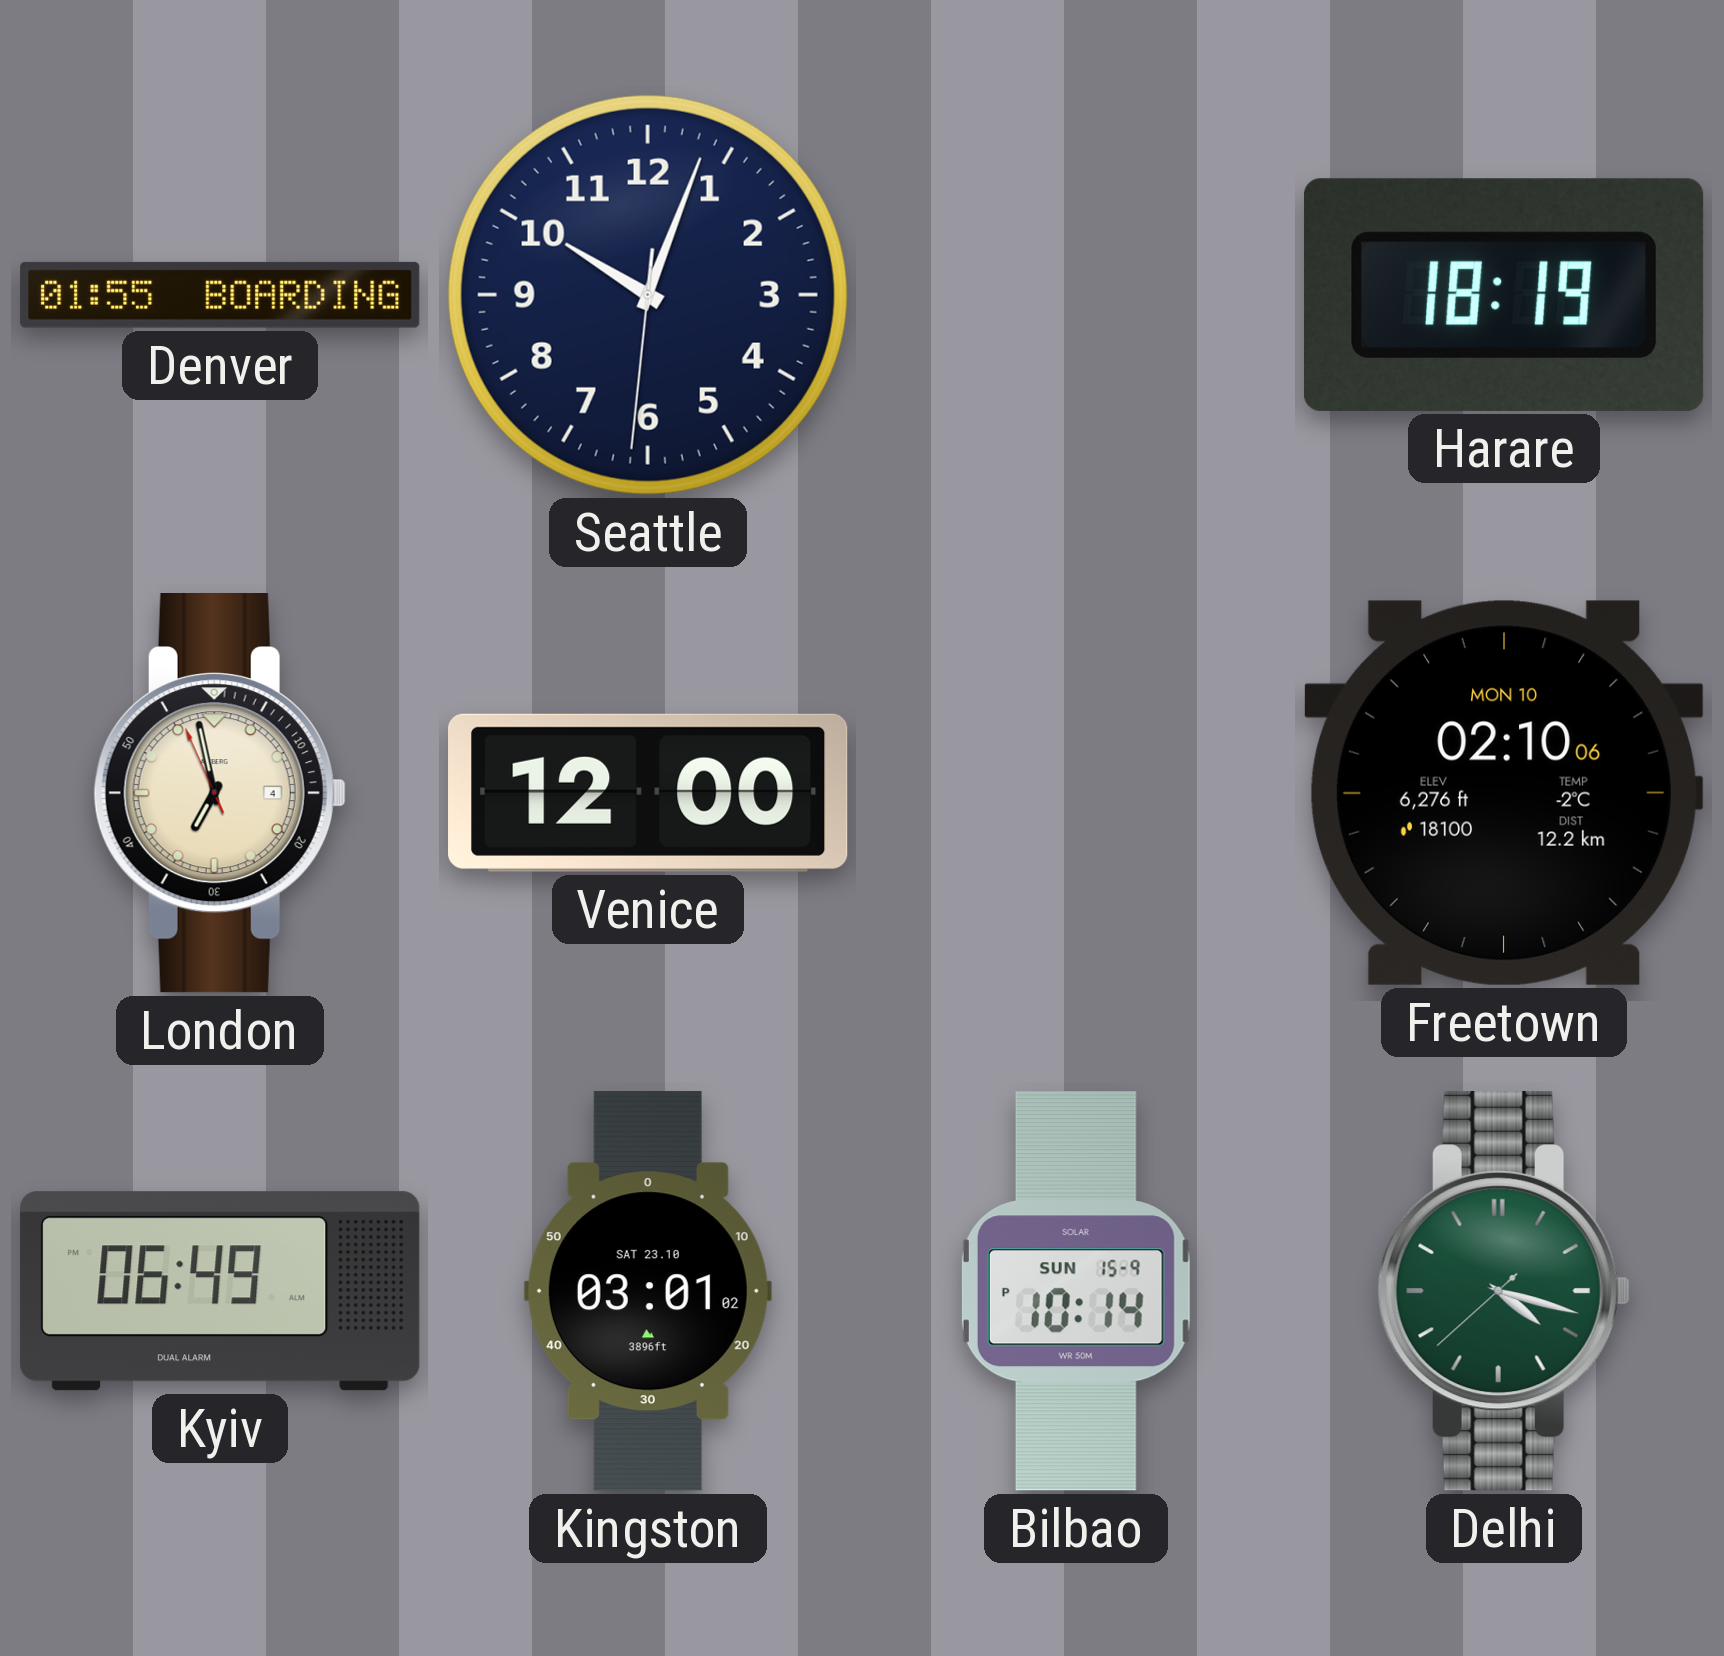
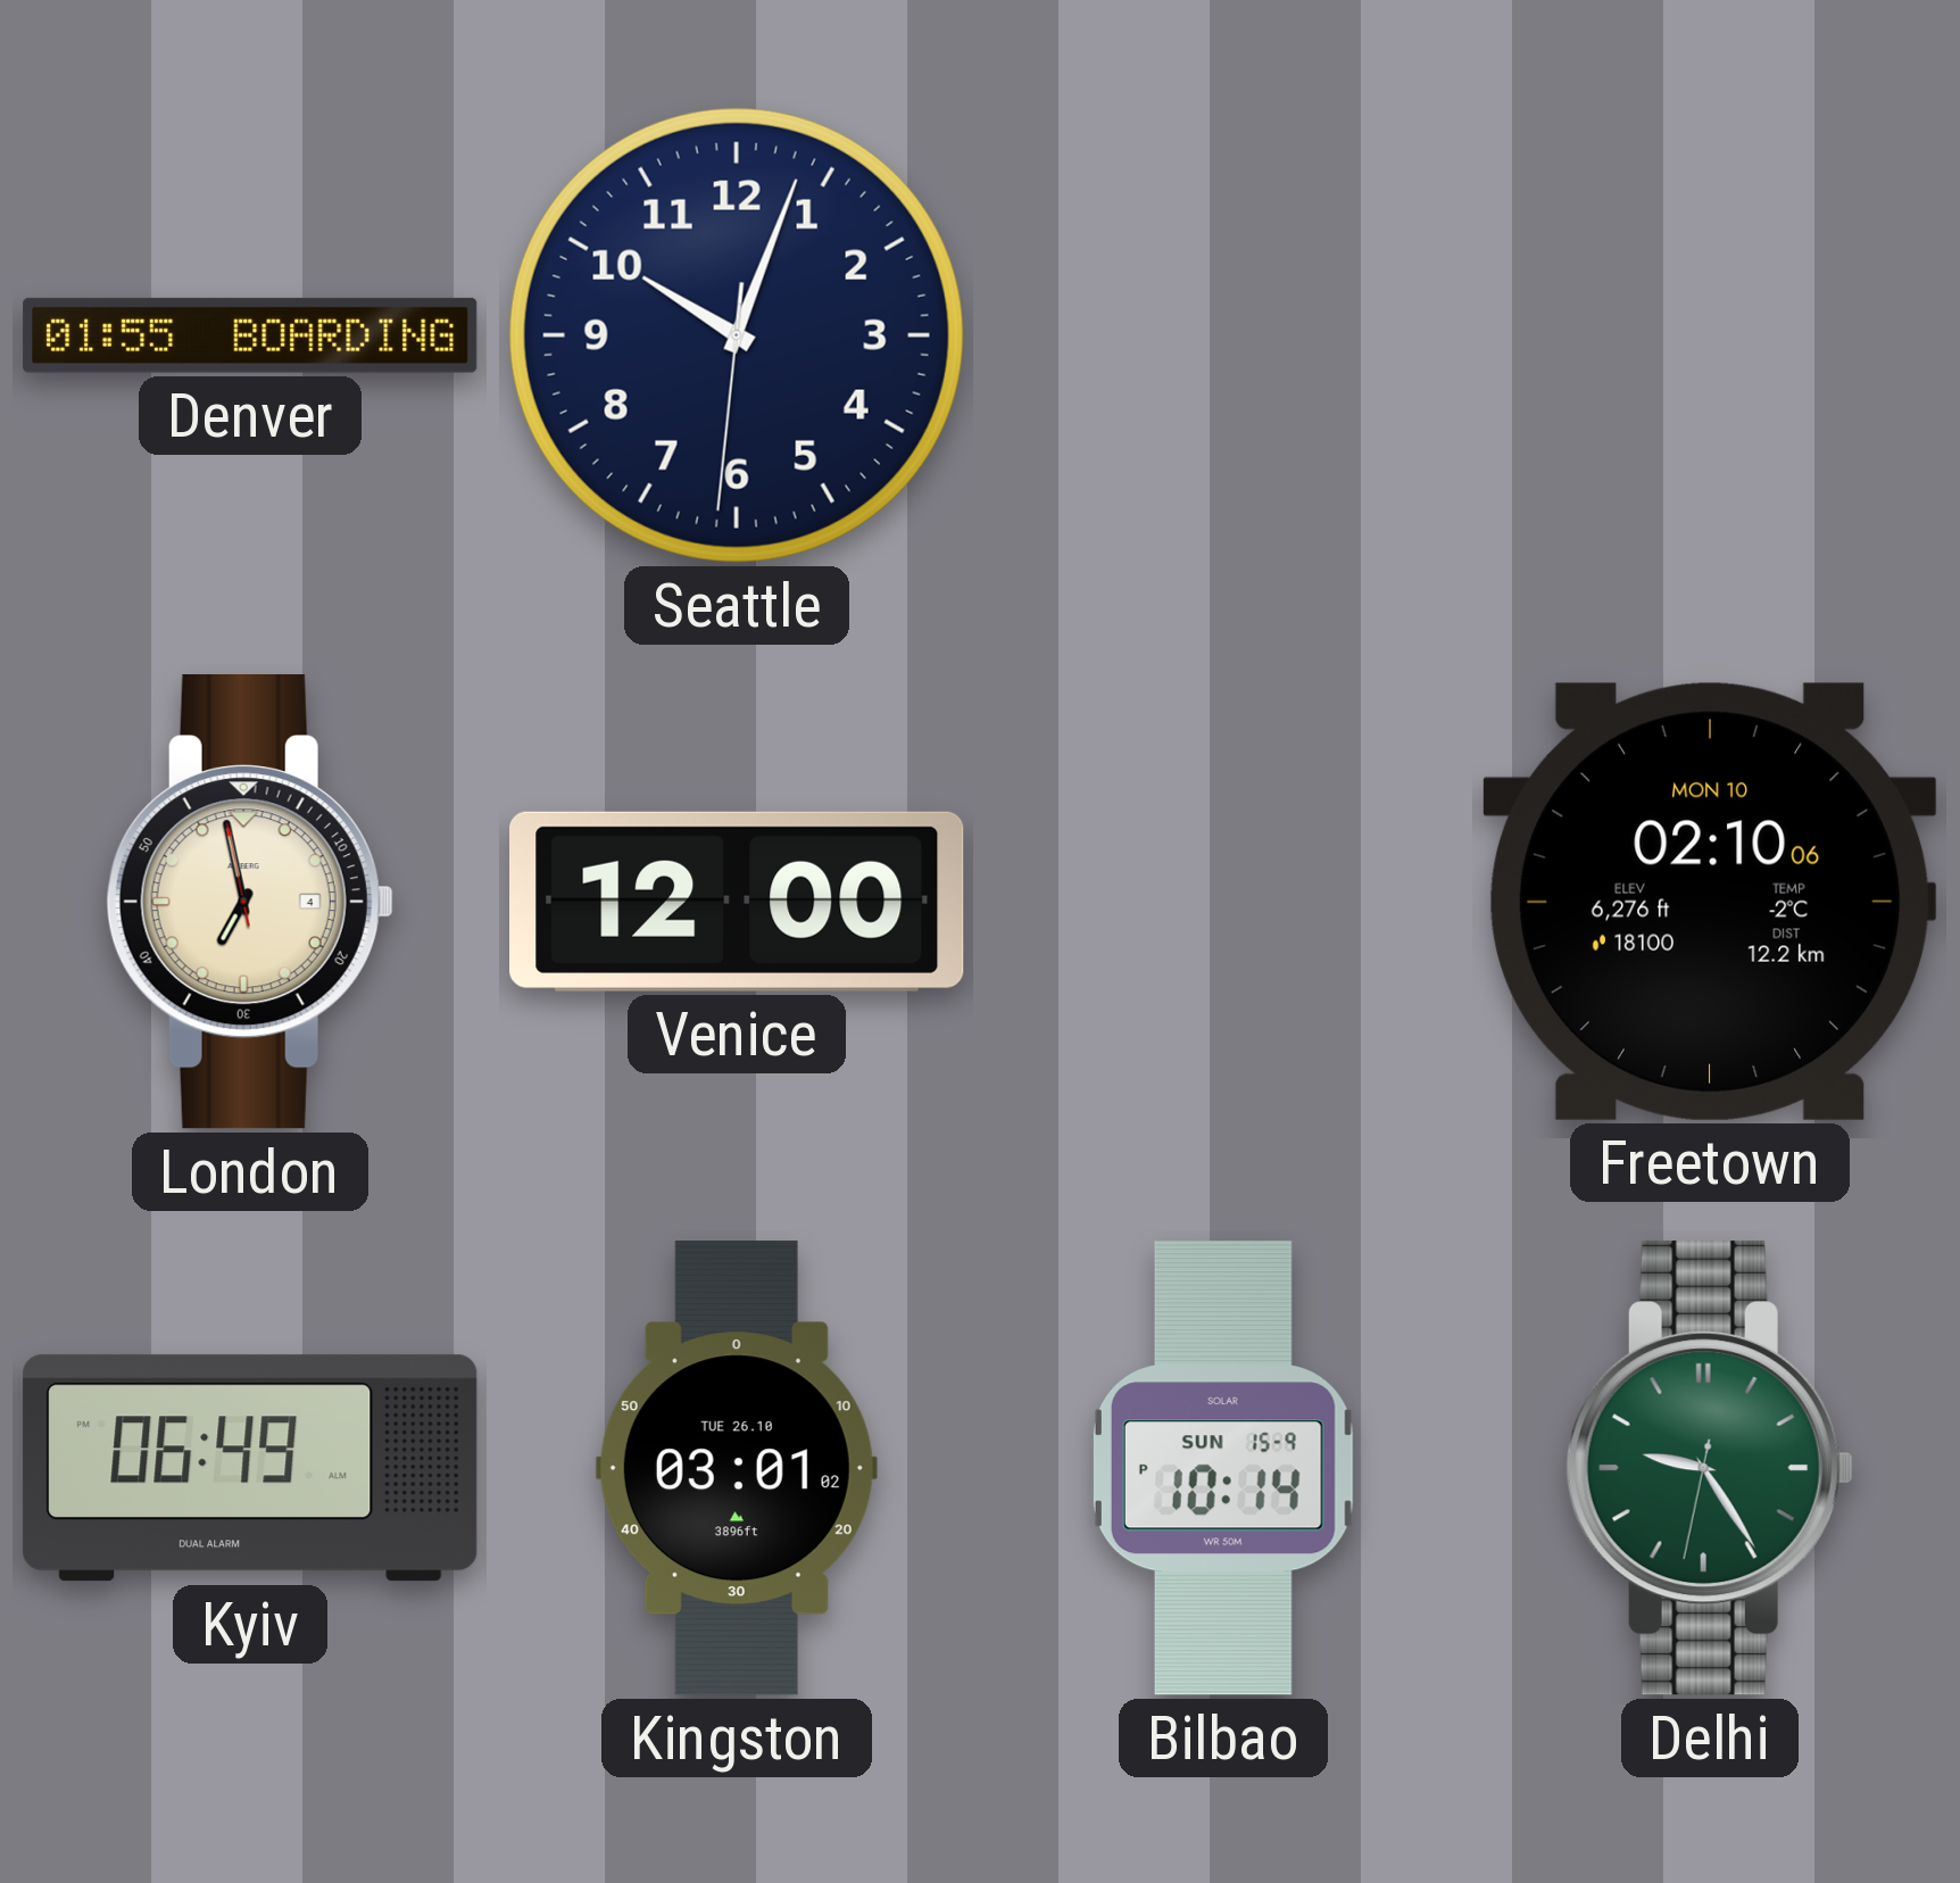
Harare: 18:19 -> none
London: 6:57:56 -> 6:57:58
Kingston date: SAT 23.10 -> TUE 26.10
Delhi: 4:17 -> 9:24
